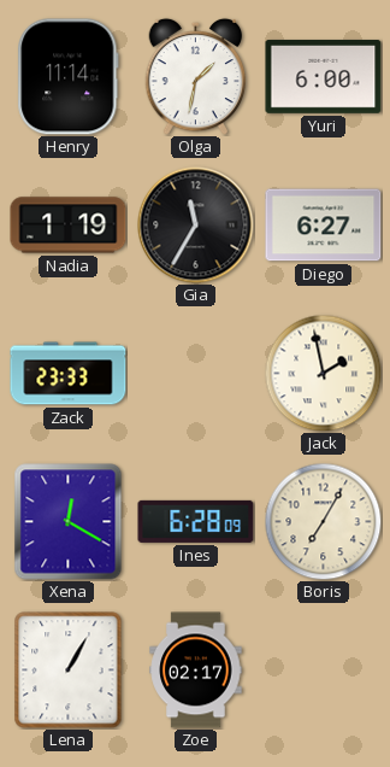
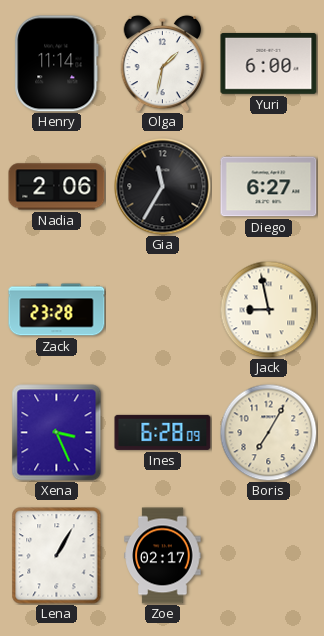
Nadia: 1:19 -> 2:06
Zack: 23:33 -> 23:28
Jack: 1:58 -> 8:58
Xena: 12:20 -> 3:26
